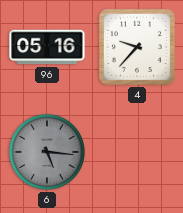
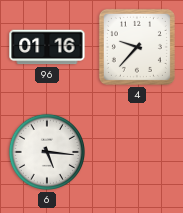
96: 05:16 -> 01:16
6 dial: grey -> white
